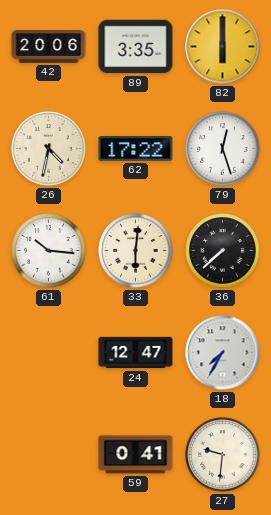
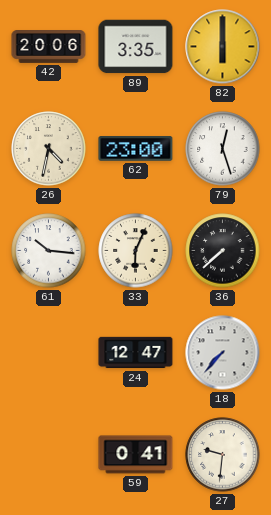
62: 17:22 -> 23:00
33: 6:01 -> 6:04
18: 7:35 -> 7:37
